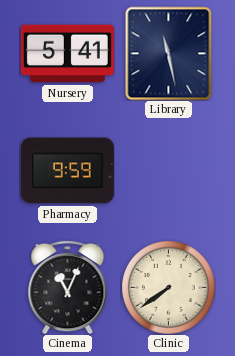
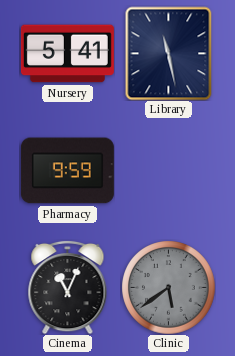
Clinic: 7:39 -> 5:39
Clinic dial: cream -> grey
